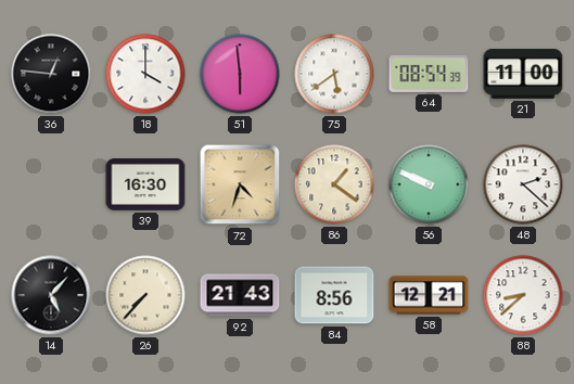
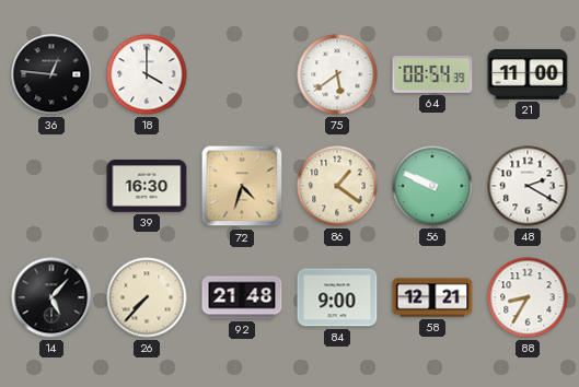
51: 5:59 -> none
48: 2:22 -> 2:20
92: 21:43 -> 21:48
84: 8:56 -> 9:00
88: 8:38 -> 8:35
